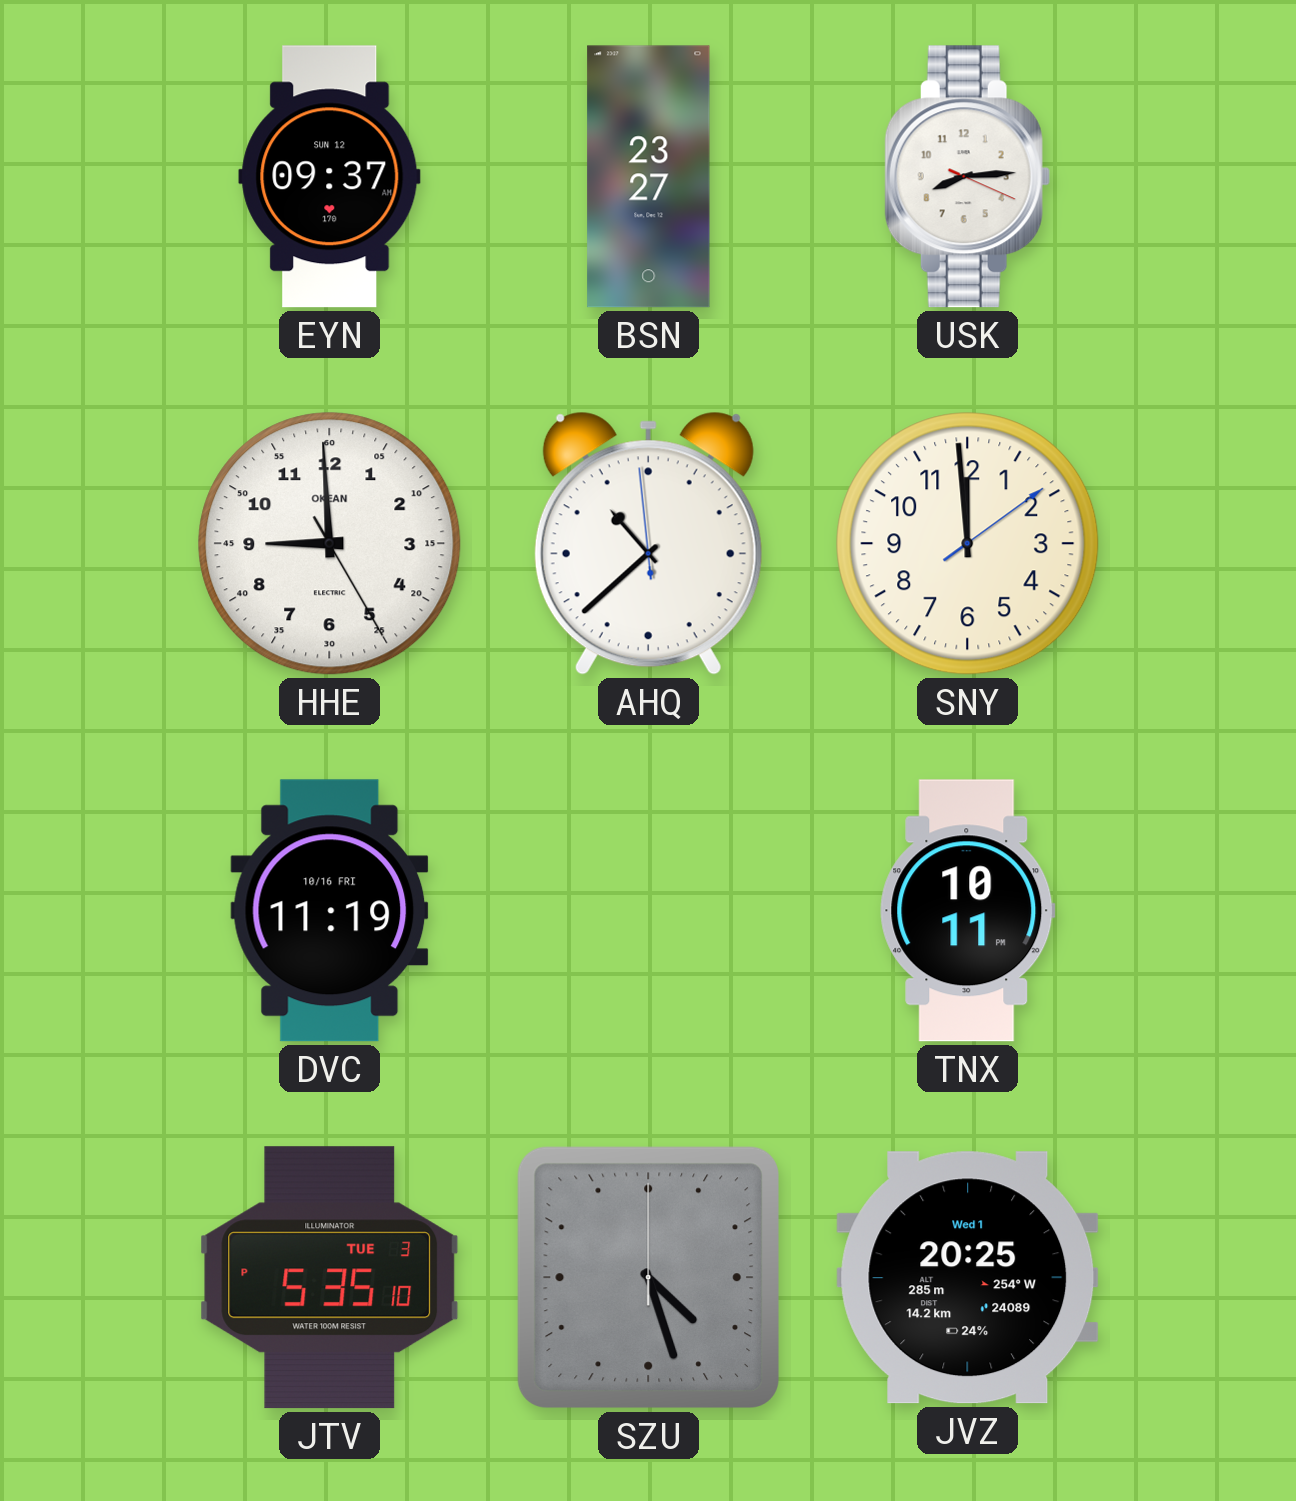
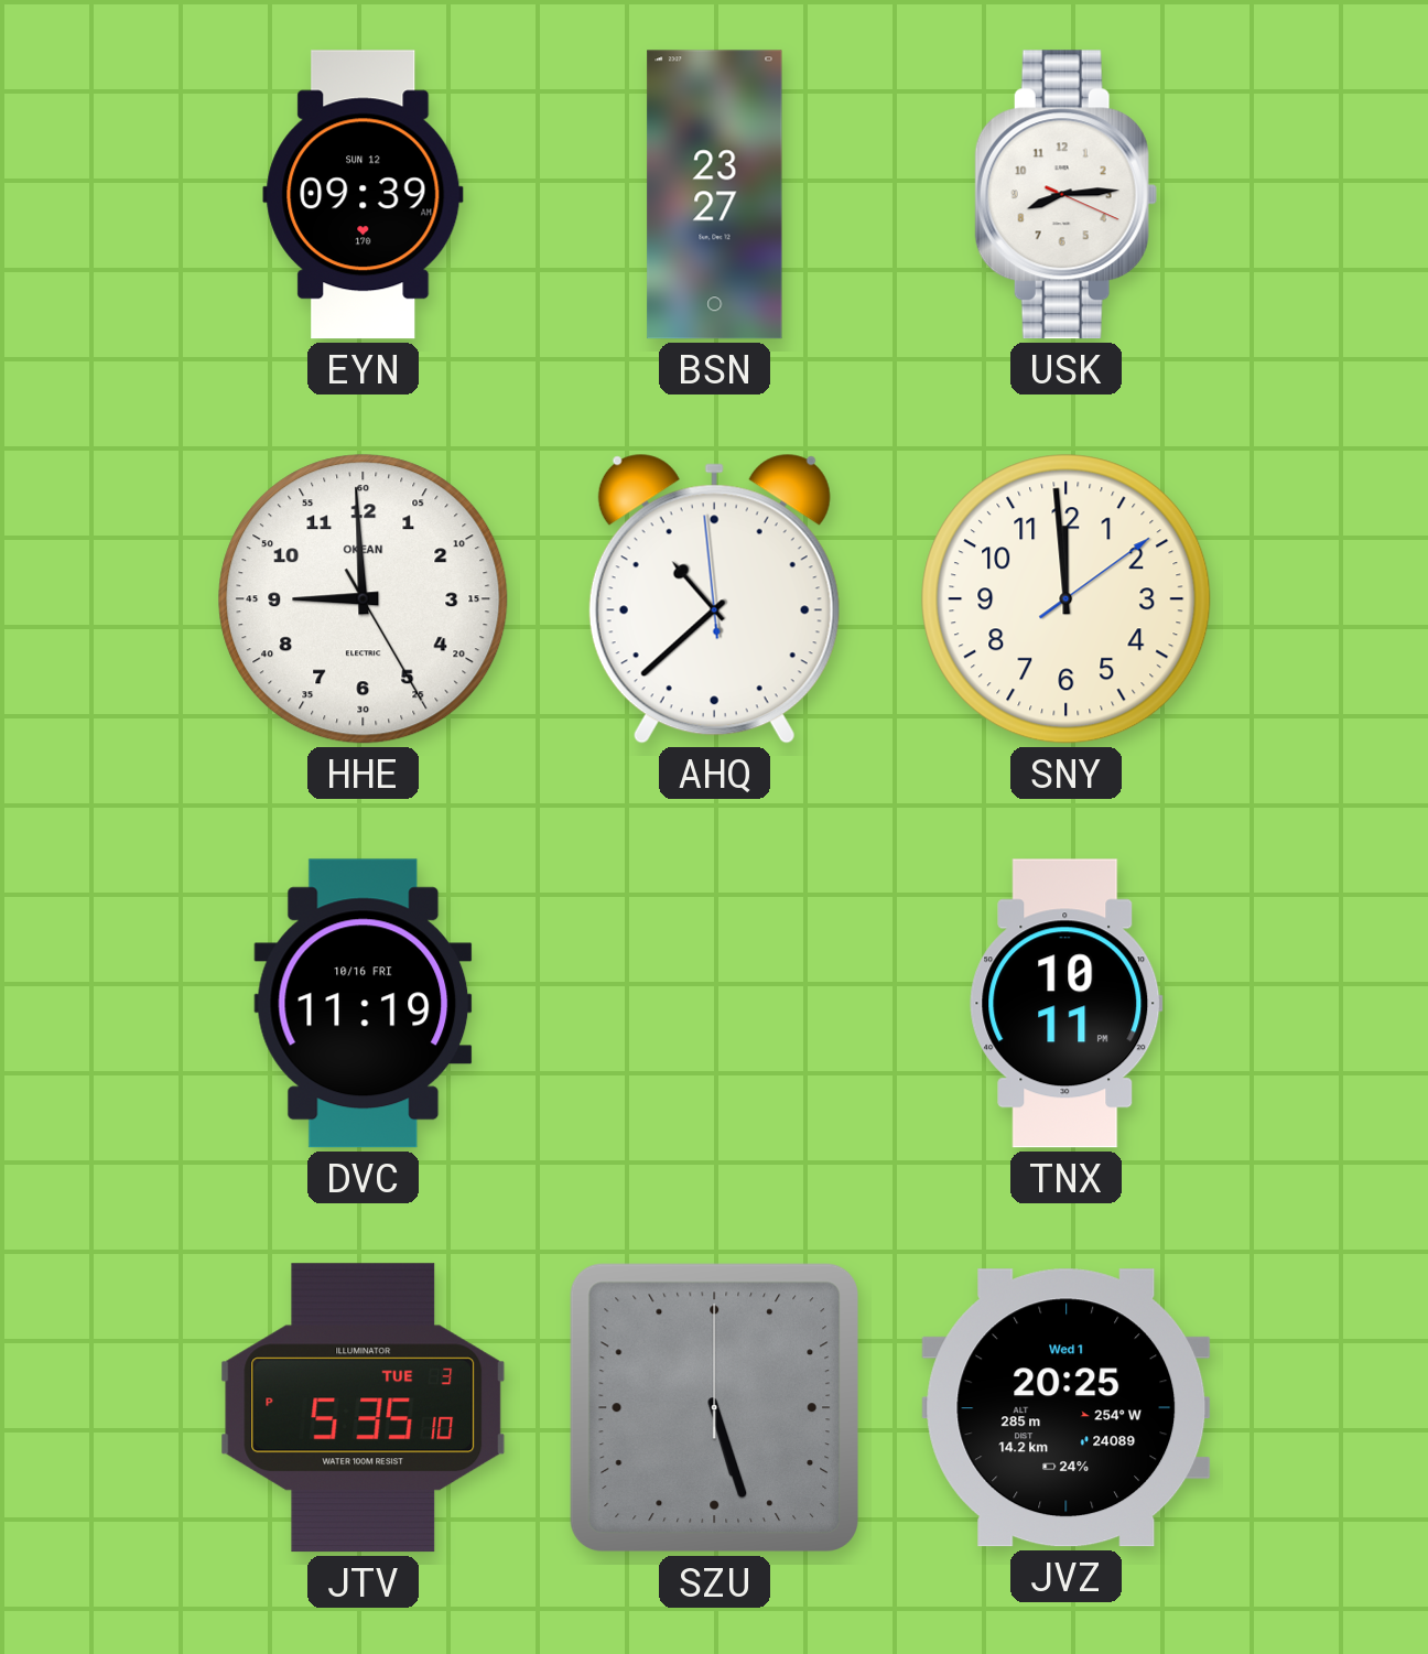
EYN: 09:37 -> 09:39
SZU: 4:27 -> 5:27
